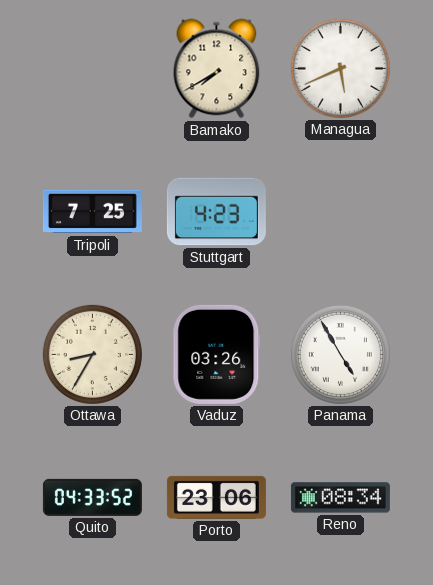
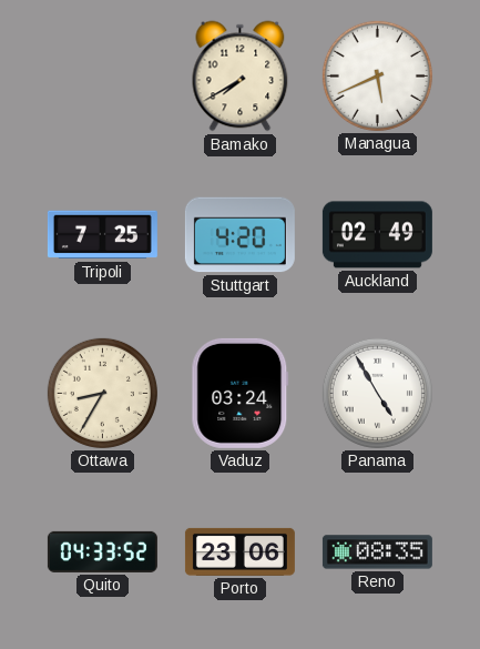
Stuttgart: 4:23 -> 4:20
Auckland: none -> 02:49
Vaduz: 03:26 -> 03:24
Reno: 08:34 -> 08:35
